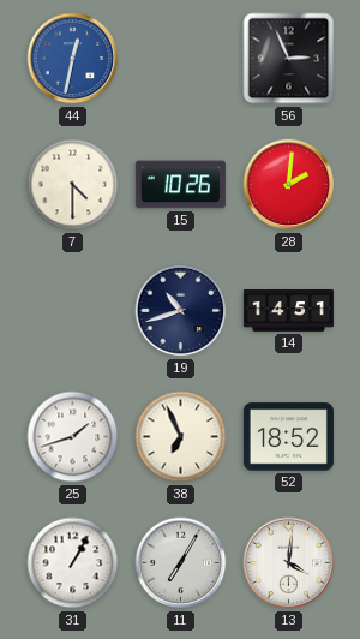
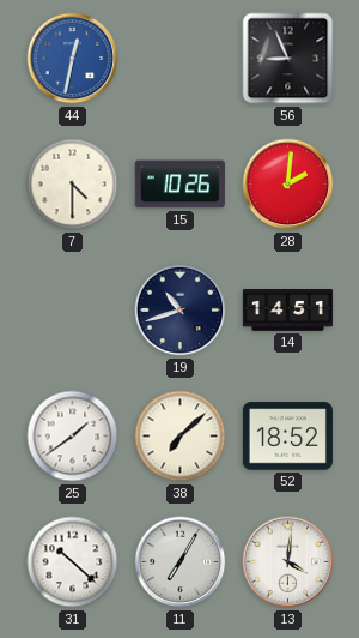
56: 2:56 -> 8:56
25: 1:42 -> 1:39
38: 6:56 -> 7:08
31: 1:05 -> 10:22
